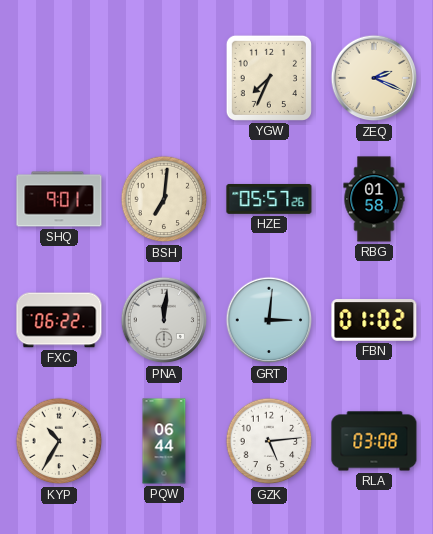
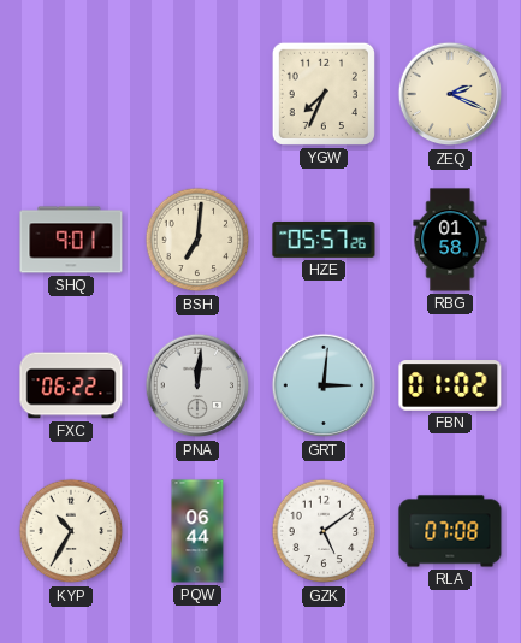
GZK: 5:14 -> 5:09
RLA: 03:08 -> 07:08
